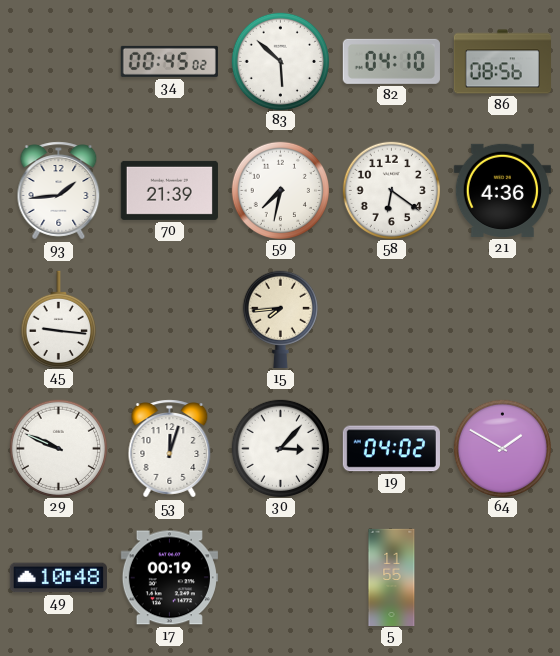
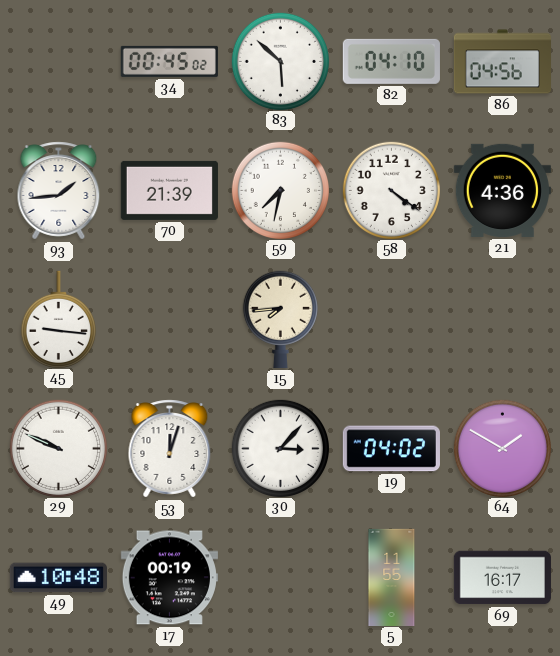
86: 08:56 -> 04:56
58: 6:21 -> 4:21
69: none -> 16:17
